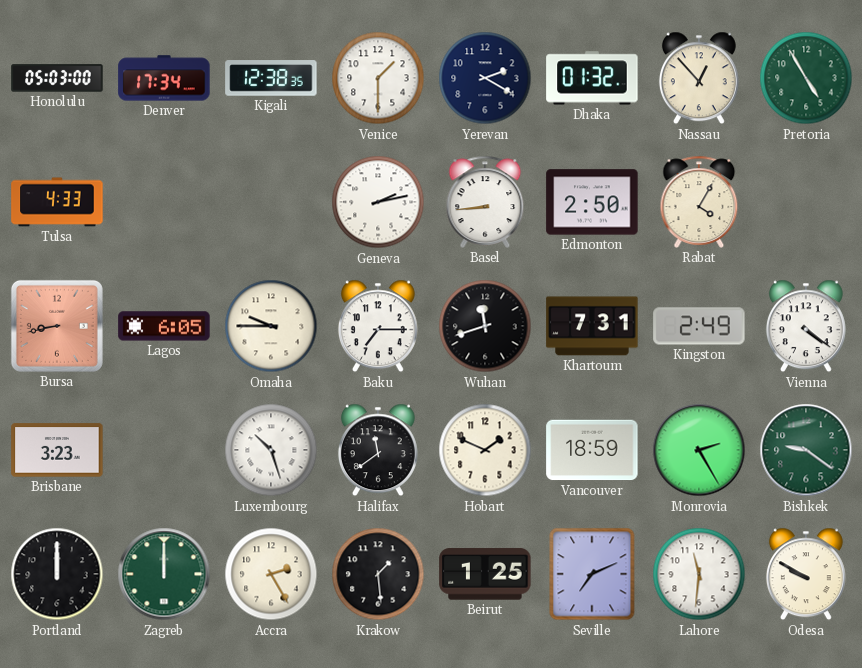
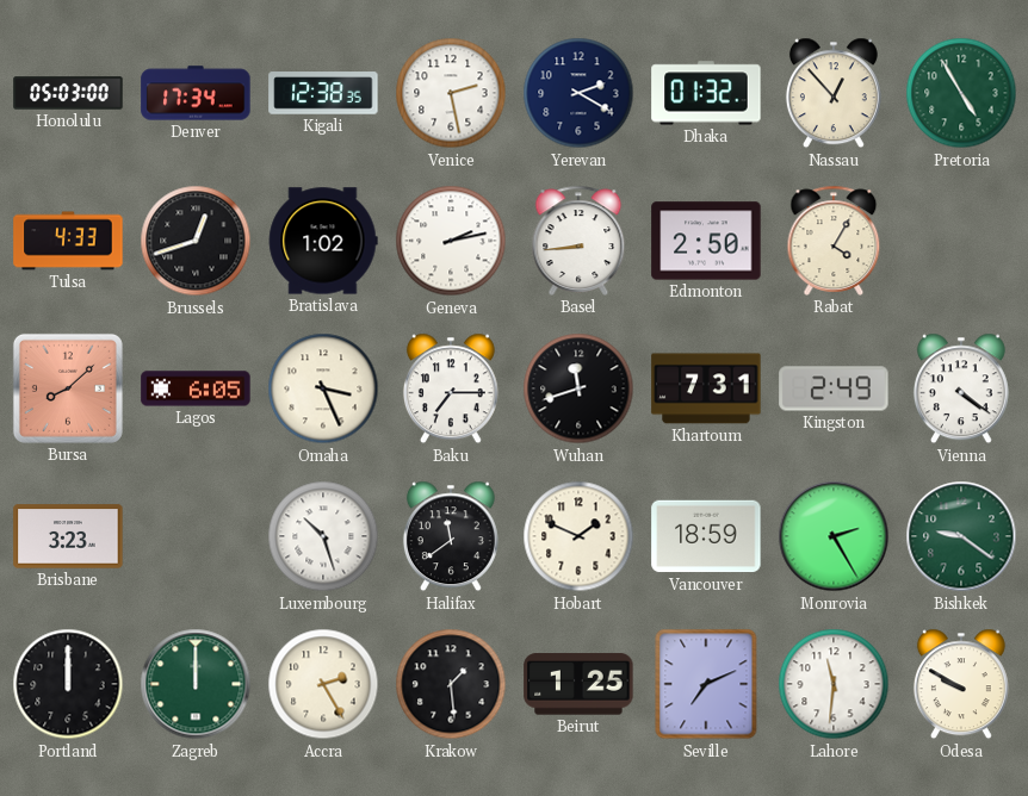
Venice: 1:30 -> 2:28
Brussels: none -> 12:42
Bratislava: none -> 1:02
Bursa: 8:43 -> 8:08
Omaha: 9:45 -> 3:26
